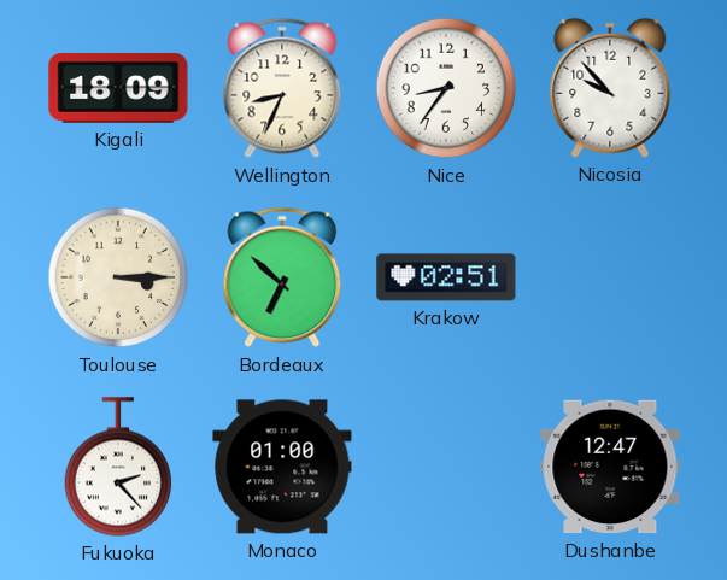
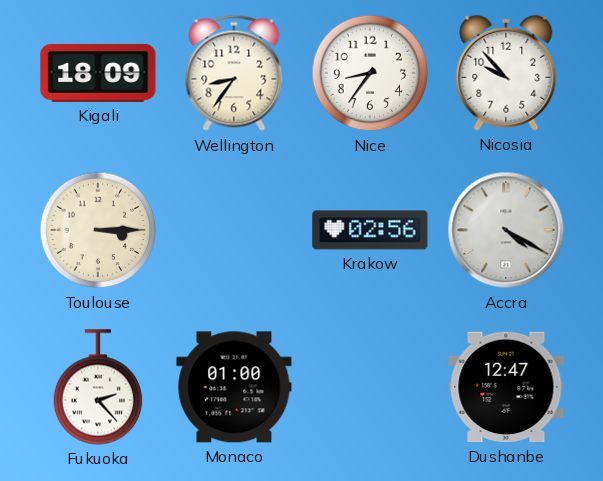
Wellington: 8:34 -> 8:36
Bordeaux: 6:52 -> none
Krakow: 02:51 -> 02:56
Accra: none -> 4:20
